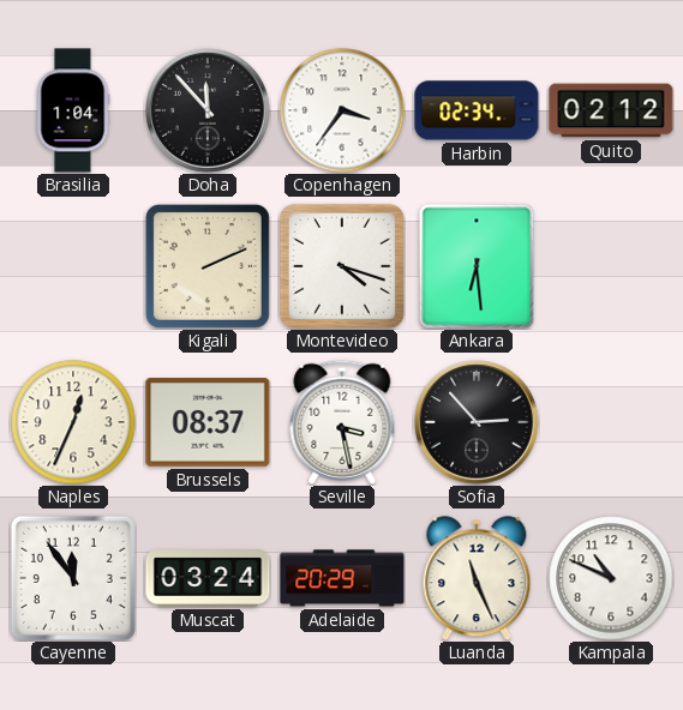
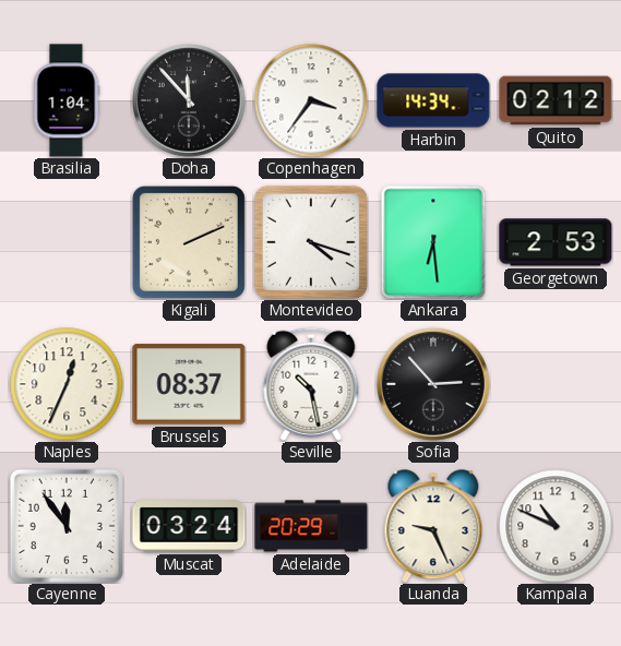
Harbin: 02:34 -> 14:34
Georgetown: none -> 2:53
Seville: 3:28 -> 10:28
Luanda: 11:26 -> 9:26
